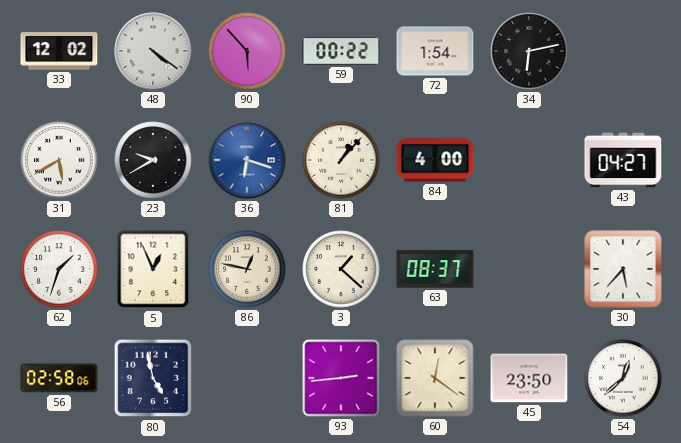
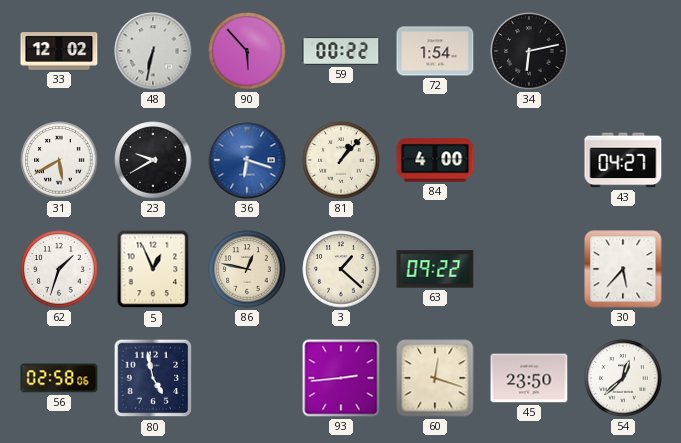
48: 4:21 -> 6:32
63: 08:37 -> 09:22
60: 12:21 -> 12:18
